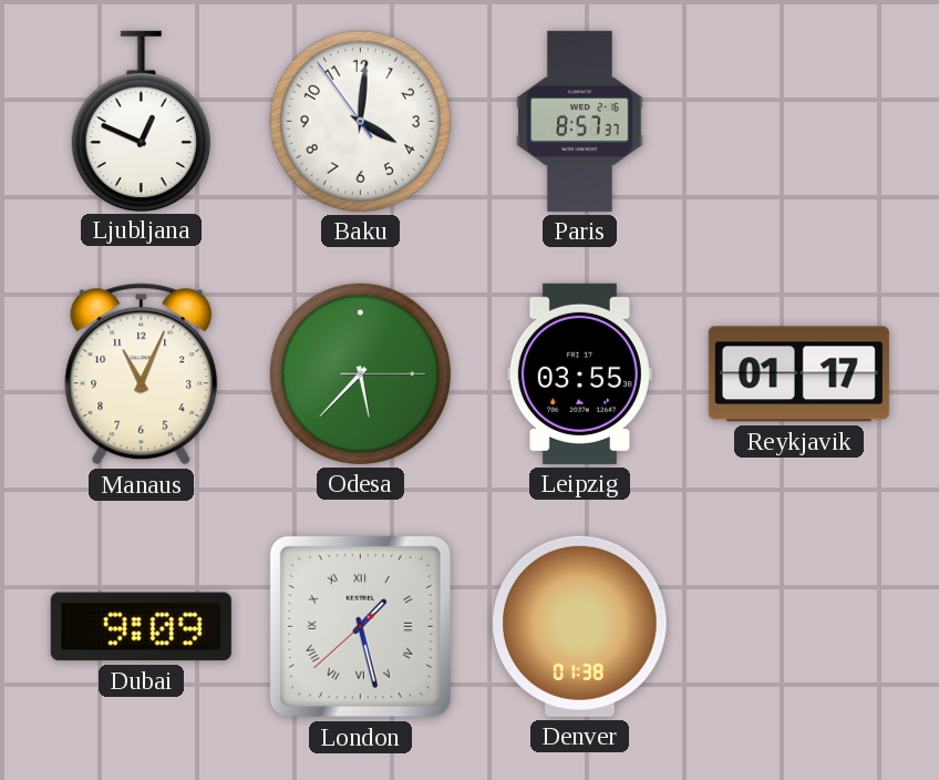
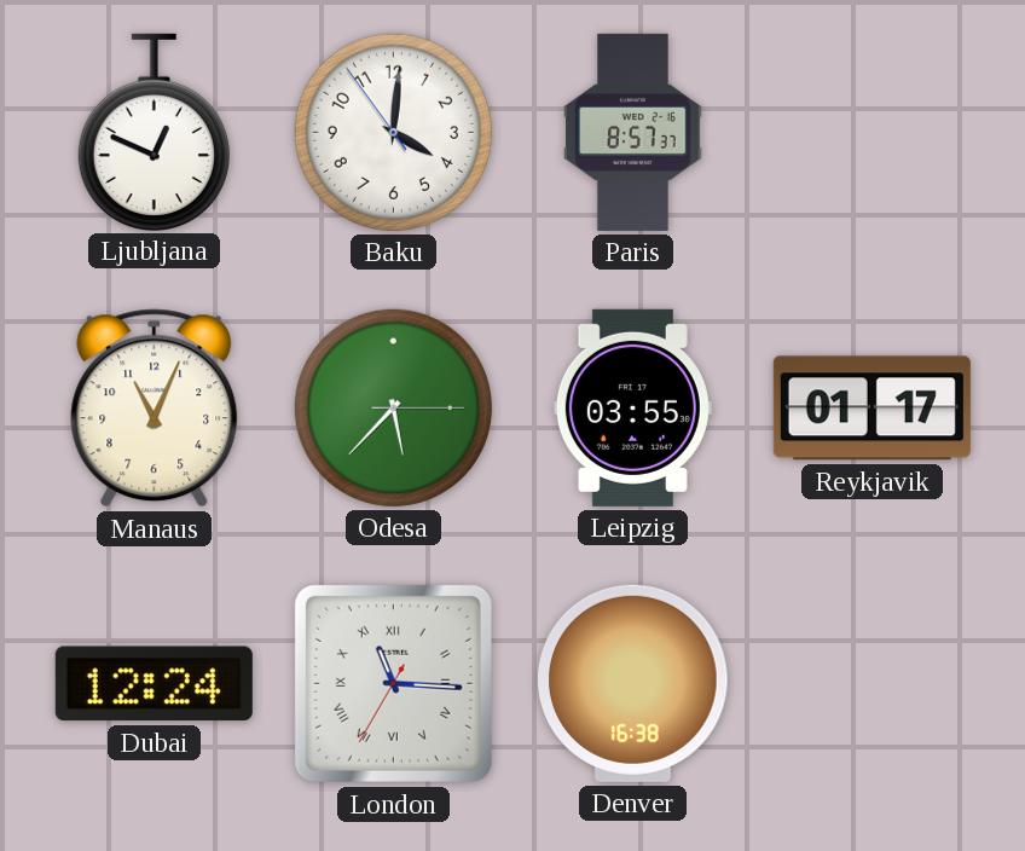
Dubai: 9:09 -> 12:24
London: 1:27 -> 11:15
Denver: 01:38 -> 16:38
